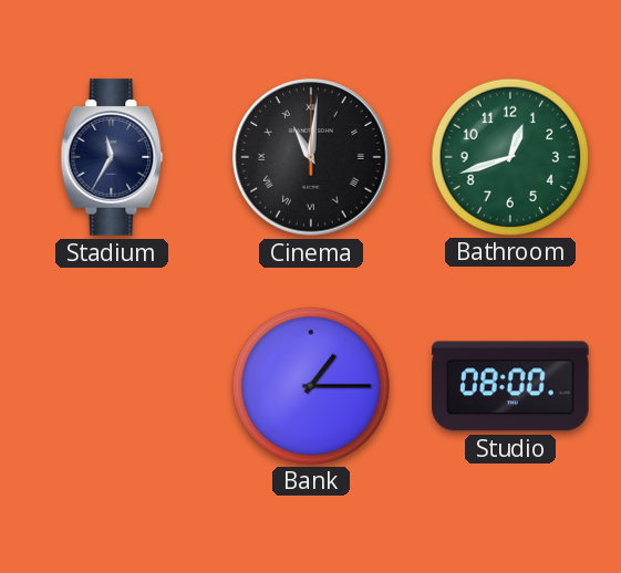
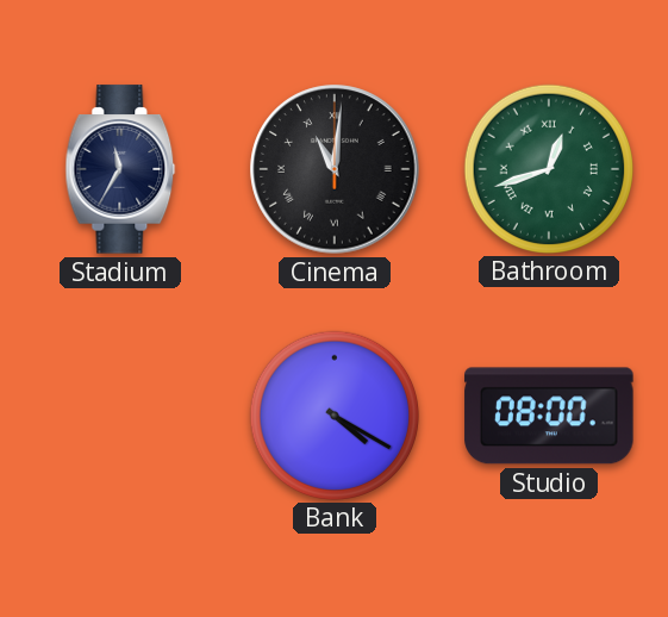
Bathroom numerals: Arabic -> Roman
Bank: 1:15 -> 4:20
